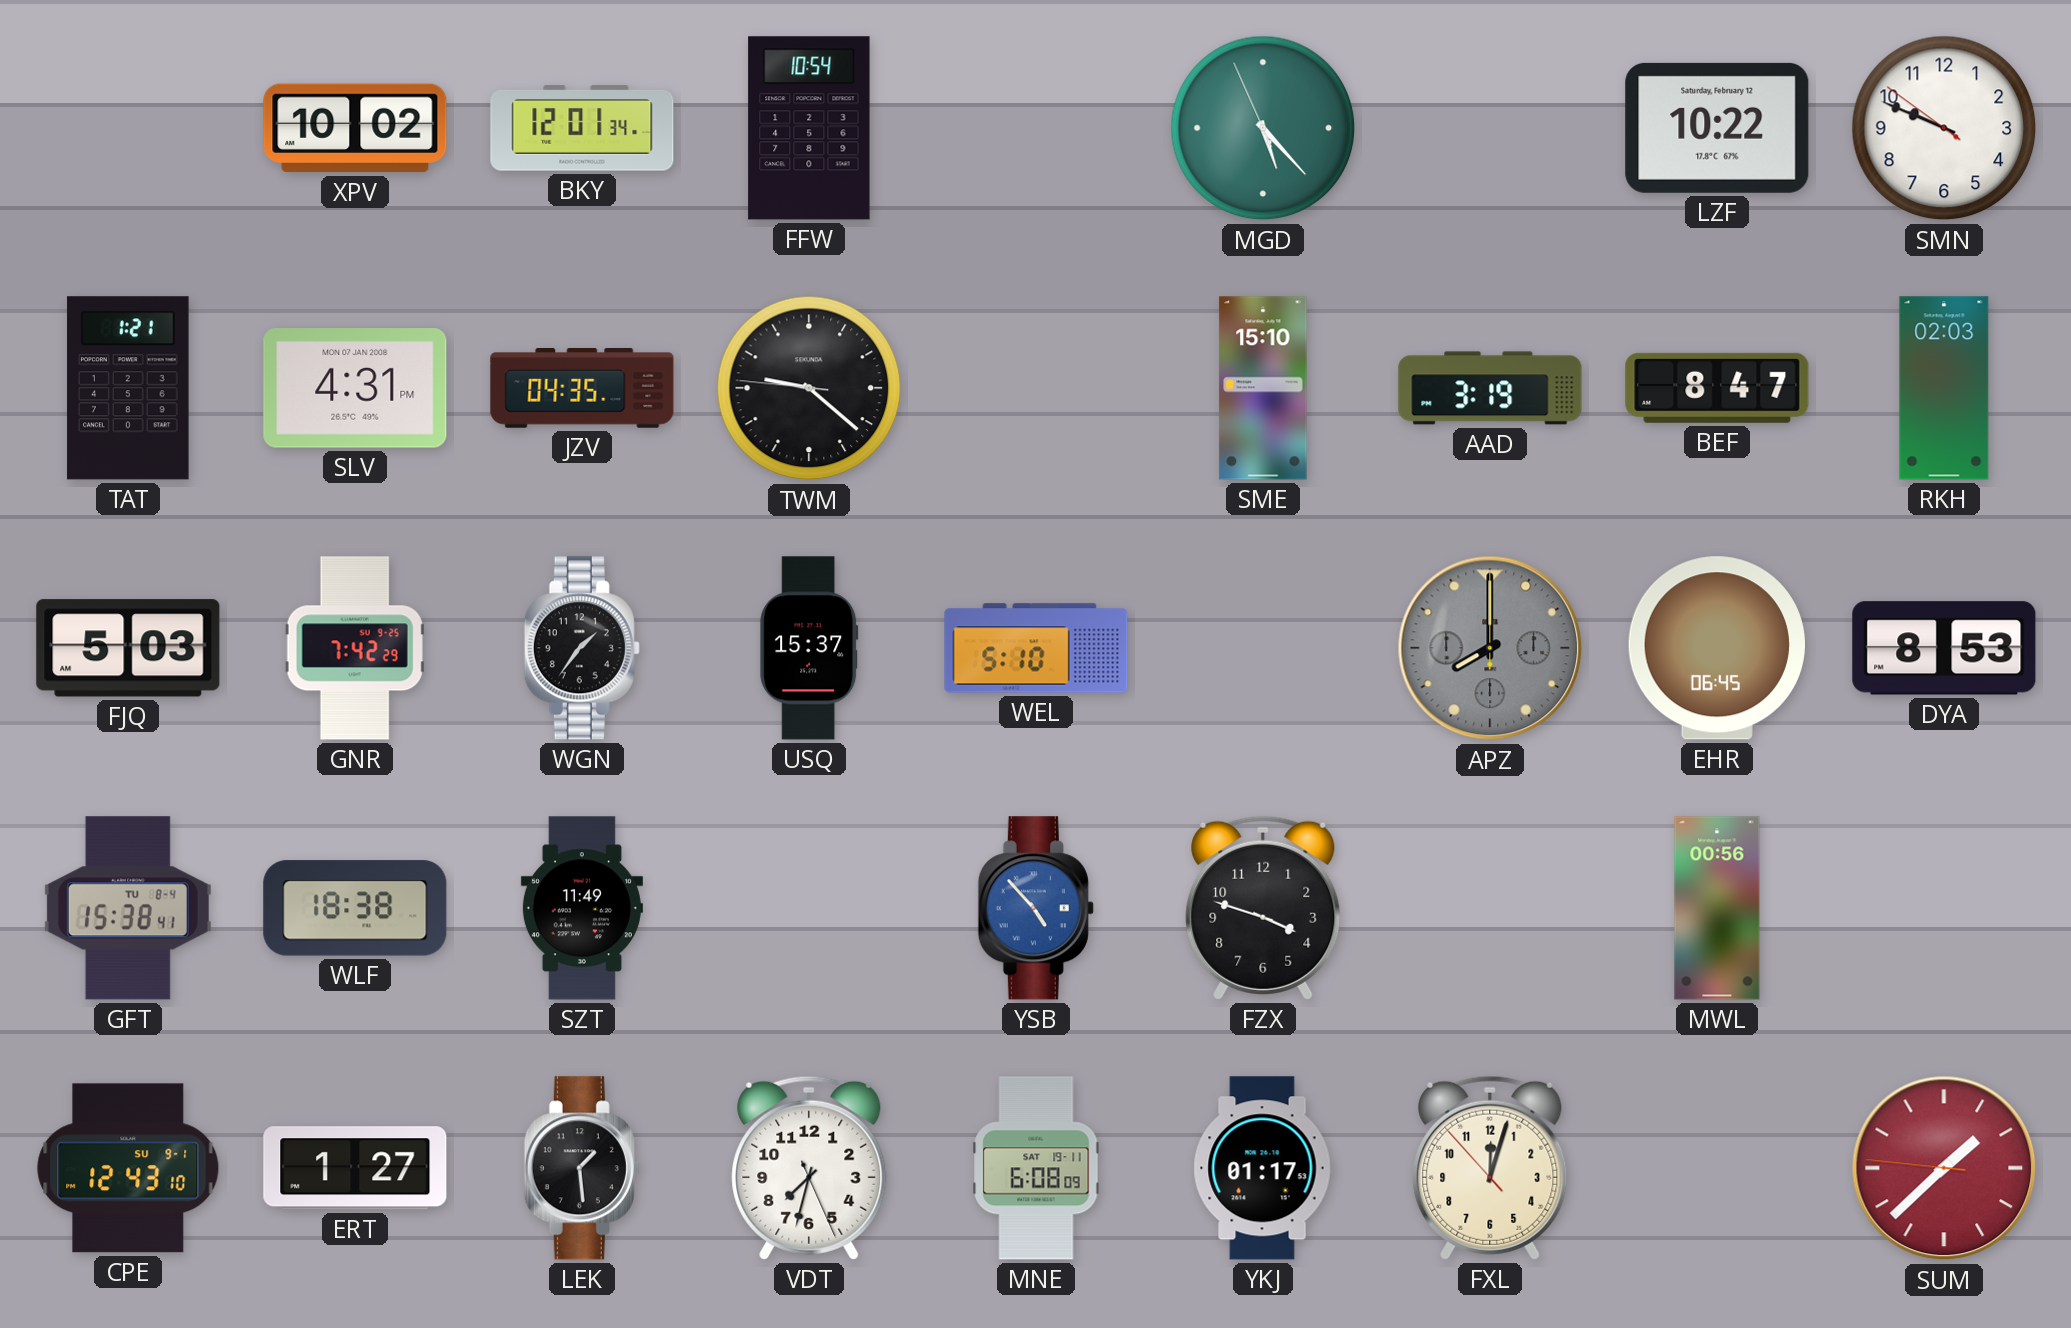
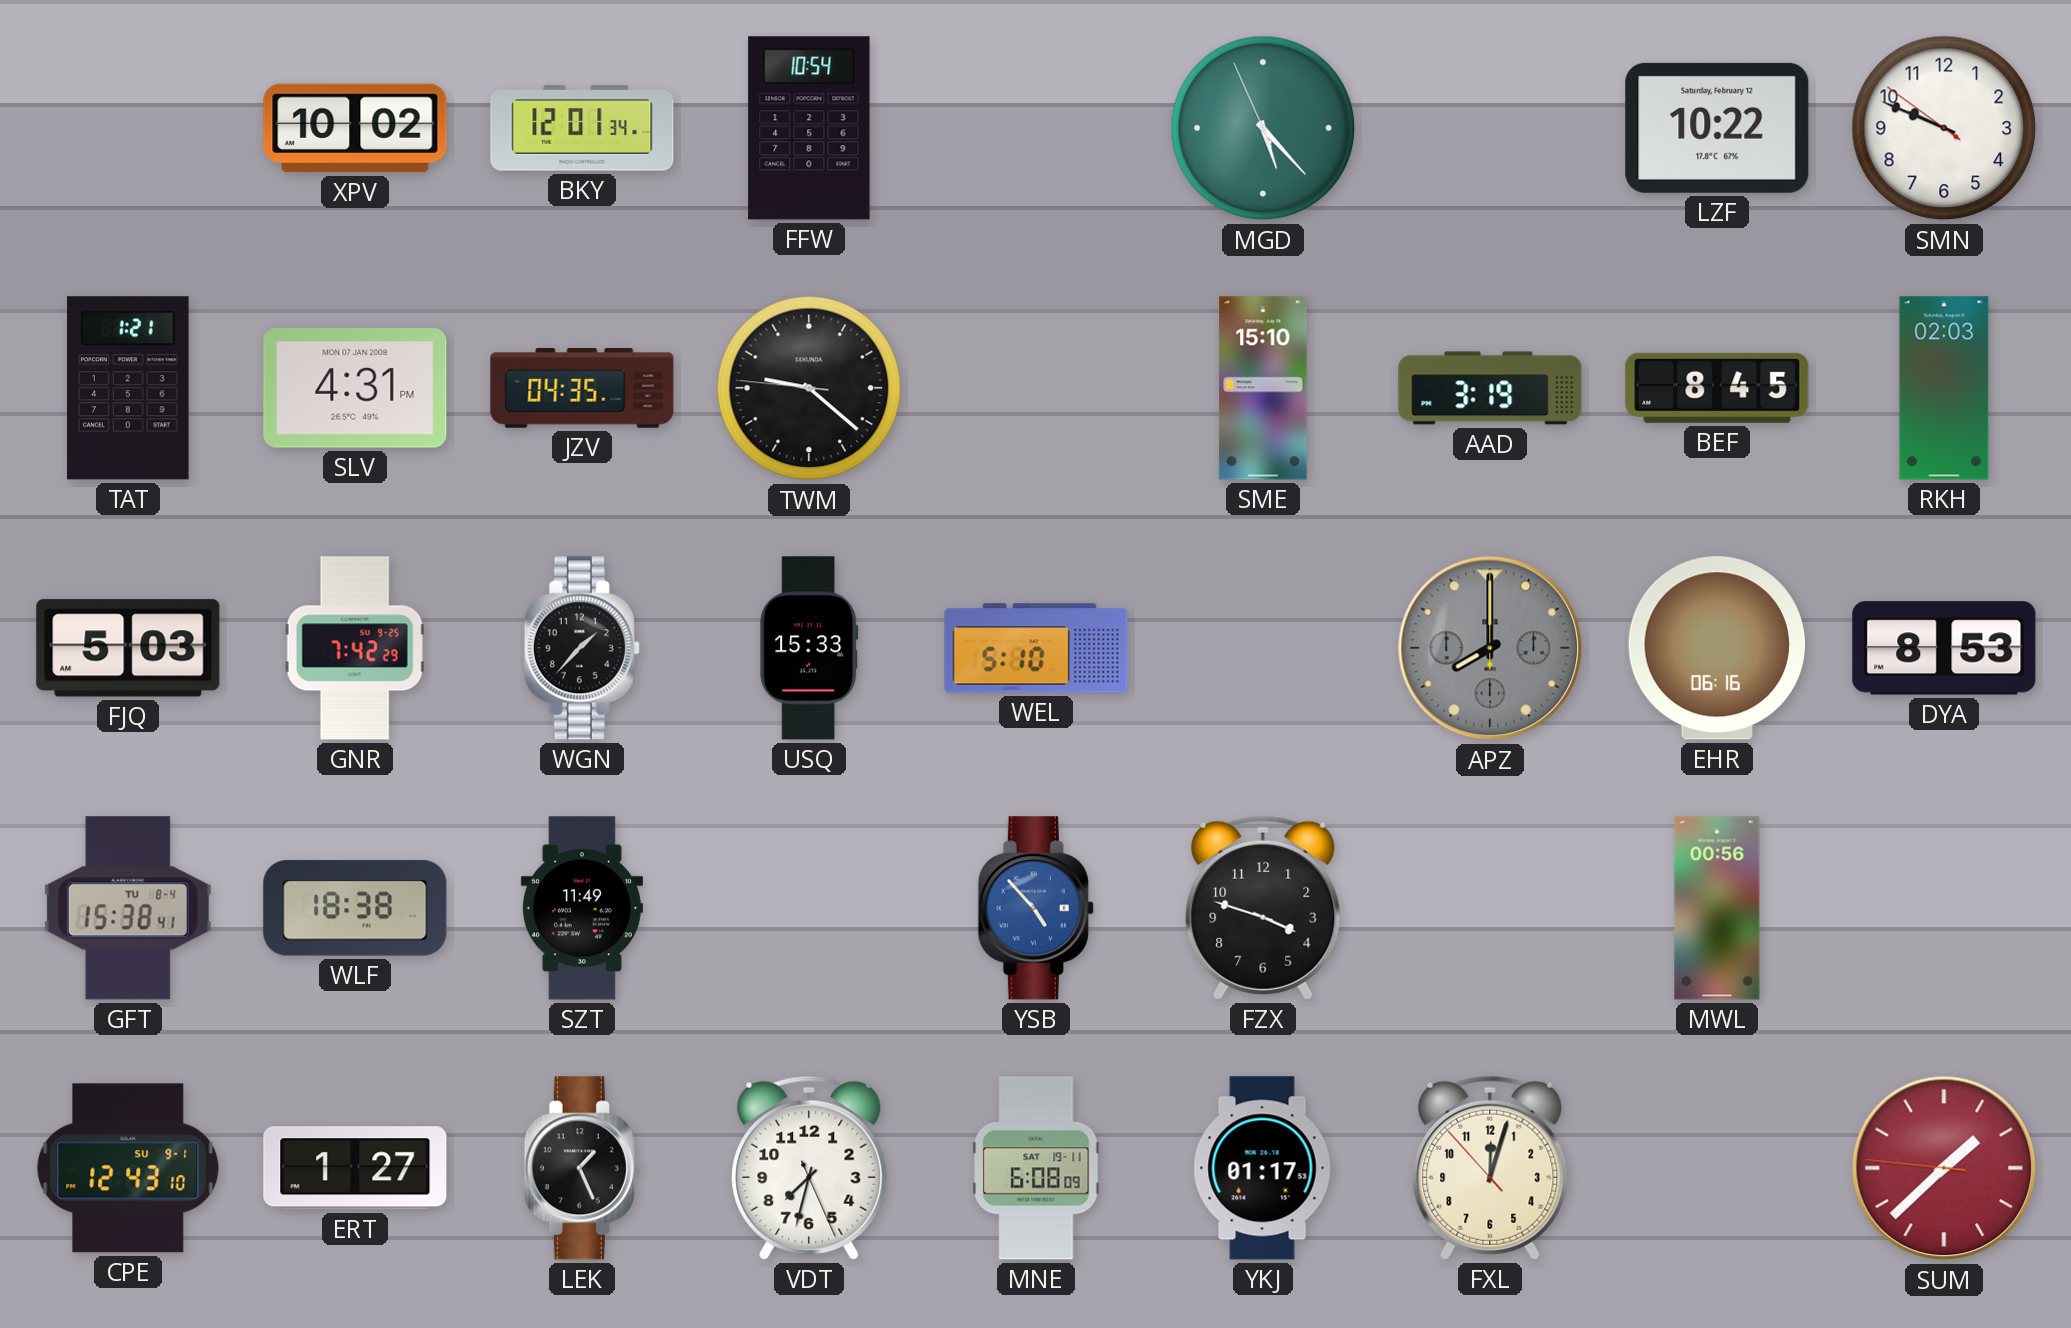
BEF: 8:47 -> 8:45
WGN: 1:36 -> 1:37
USQ: 15:37 -> 15:33
EHR: 06:45 -> 06:16
LEK: 1:29 -> 1:26
